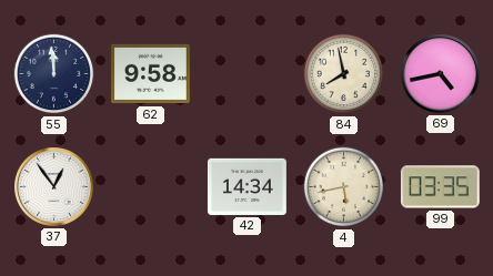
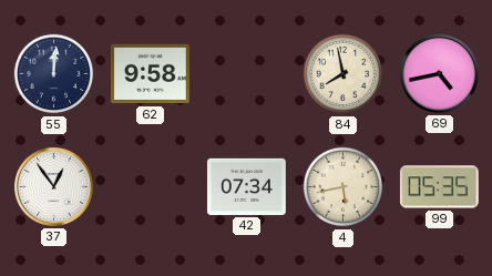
55: 11:59 -> 12:01
42: 14:34 -> 07:34
99: 03:35 -> 05:35
